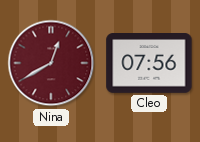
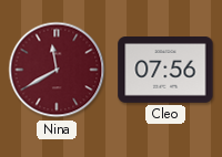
Nina: 12:40 -> 11:40
